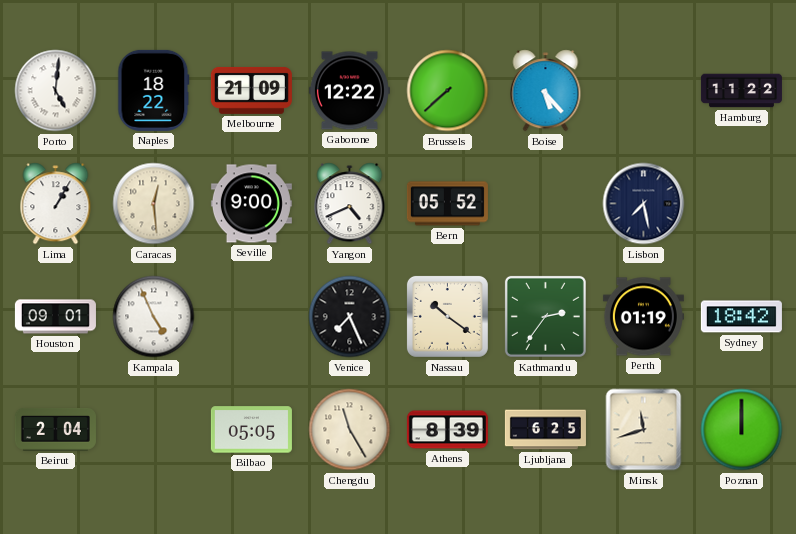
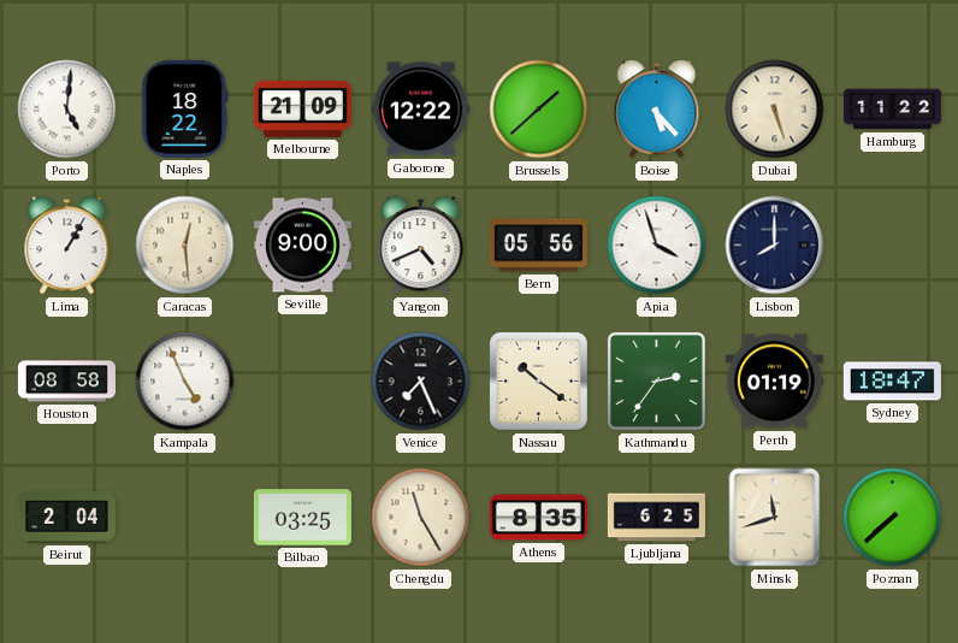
Brussels: 7:38 -> 1:38
Dubai: none -> 5:27
Bern: 05:52 -> 05:56
Apia: none -> 3:57
Lisbon: 7:28 -> 8:00
Houston: 09:01 -> 08:58
Sydney: 18:42 -> 18:47
Bilbao: 05:05 -> 03:25
Athens: 8:39 -> 8:35
Poznan: 12:00 -> 7:38
